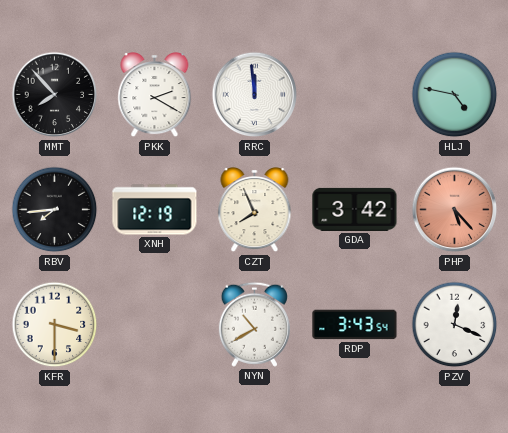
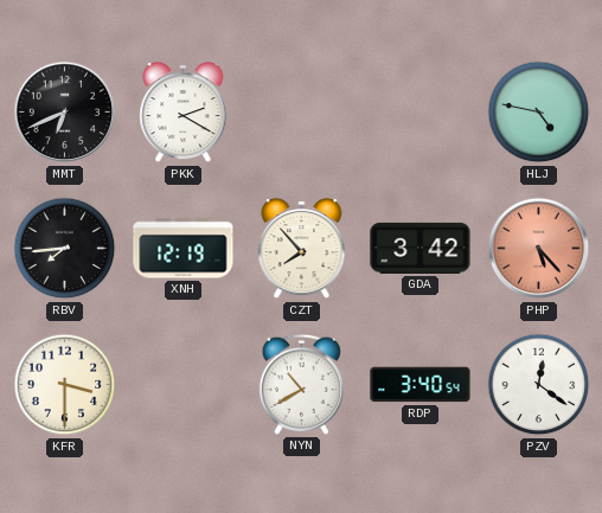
MMT: 7:53 -> 6:41
RRC: 11:59 -> none
CZT: 7:56 -> 7:53
RDP: 3:43 -> 3:40
PZV: 12:19 -> 12:21
